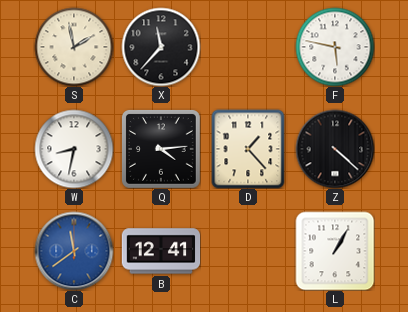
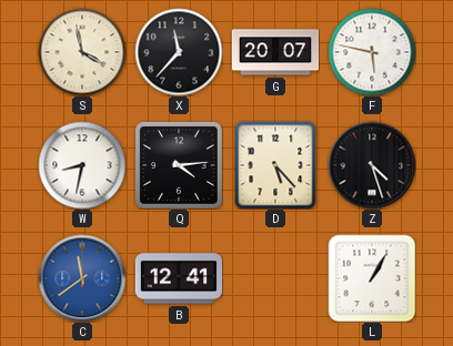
S: 1:58 -> 3:58
G: none -> 20:07
D: 1:23 -> 5:23
Z: 4:22 -> 4:27
